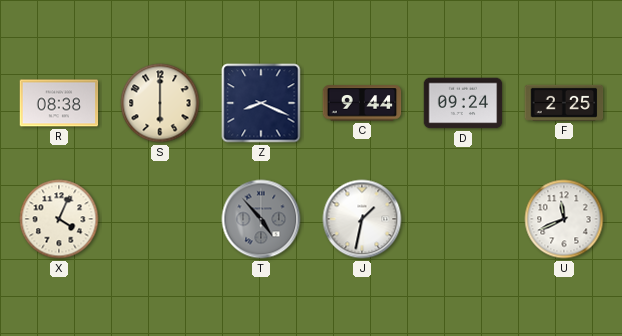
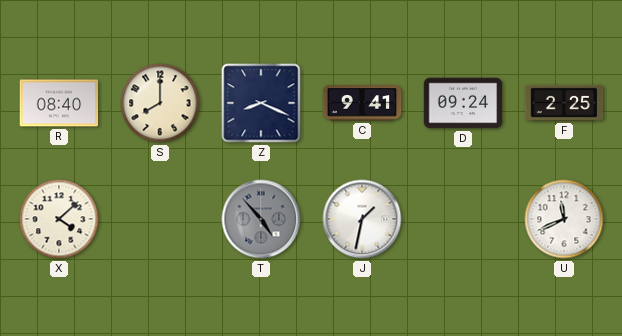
R: 08:38 -> 08:40
S: 6:00 -> 8:00
C: 9:44 -> 9:41
X: 4:04 -> 4:08
